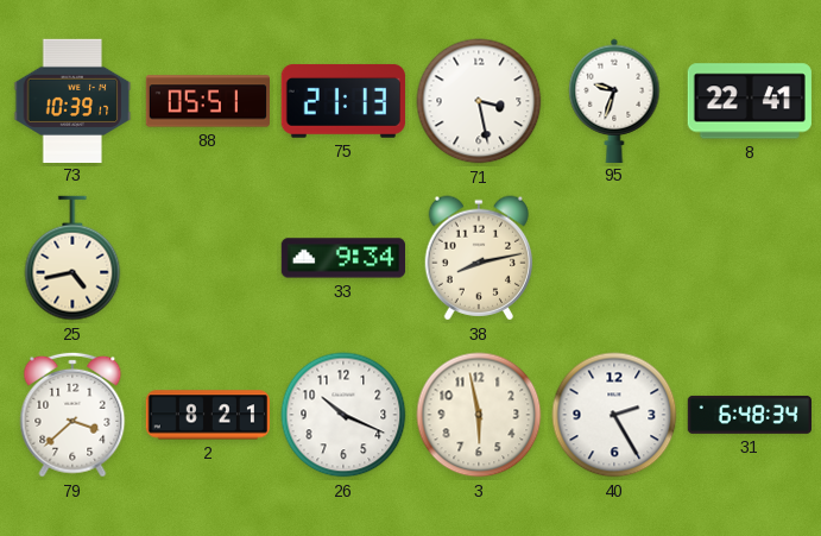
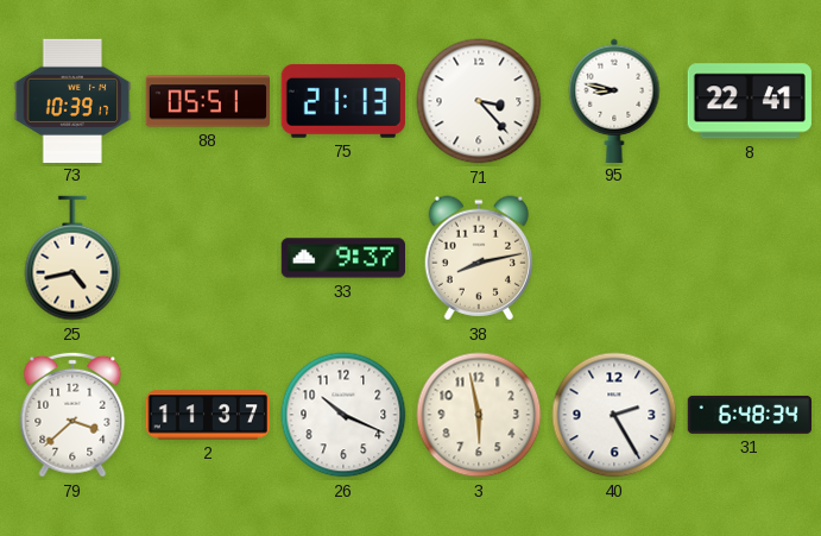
71: 3:28 -> 3:23
95: 9:33 -> 8:47
33: 9:34 -> 9:37
2: 8:21 -> 11:37
